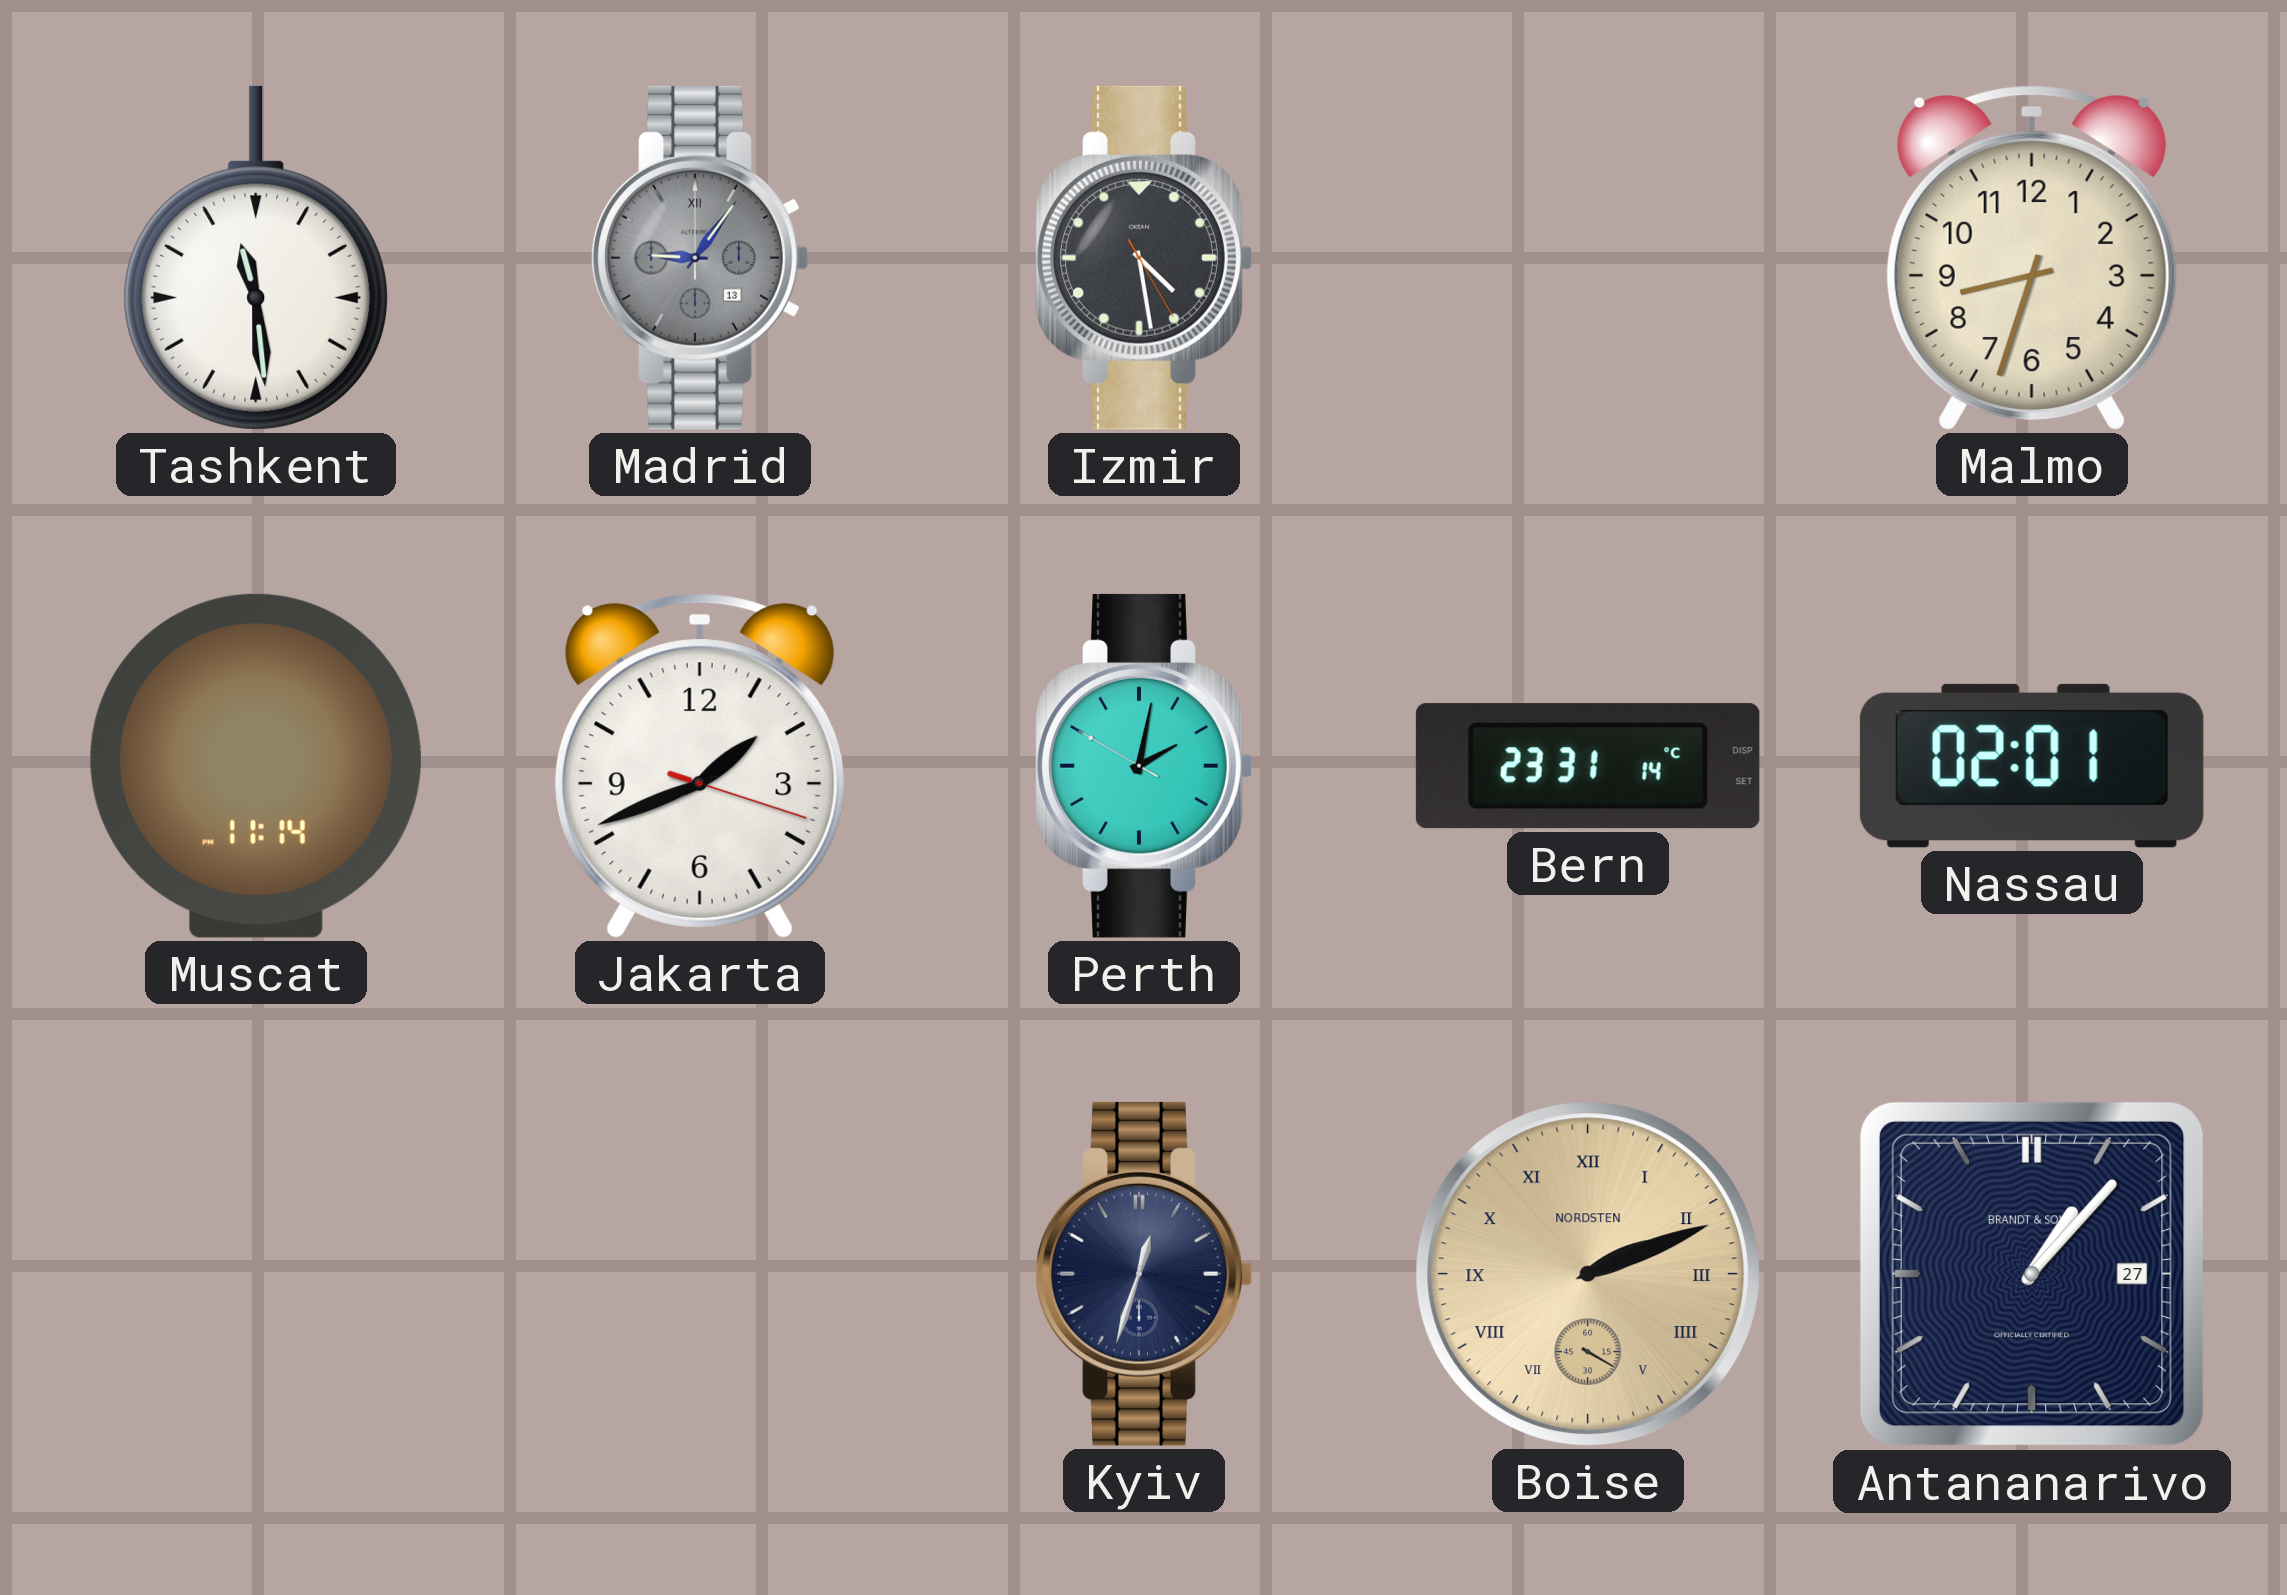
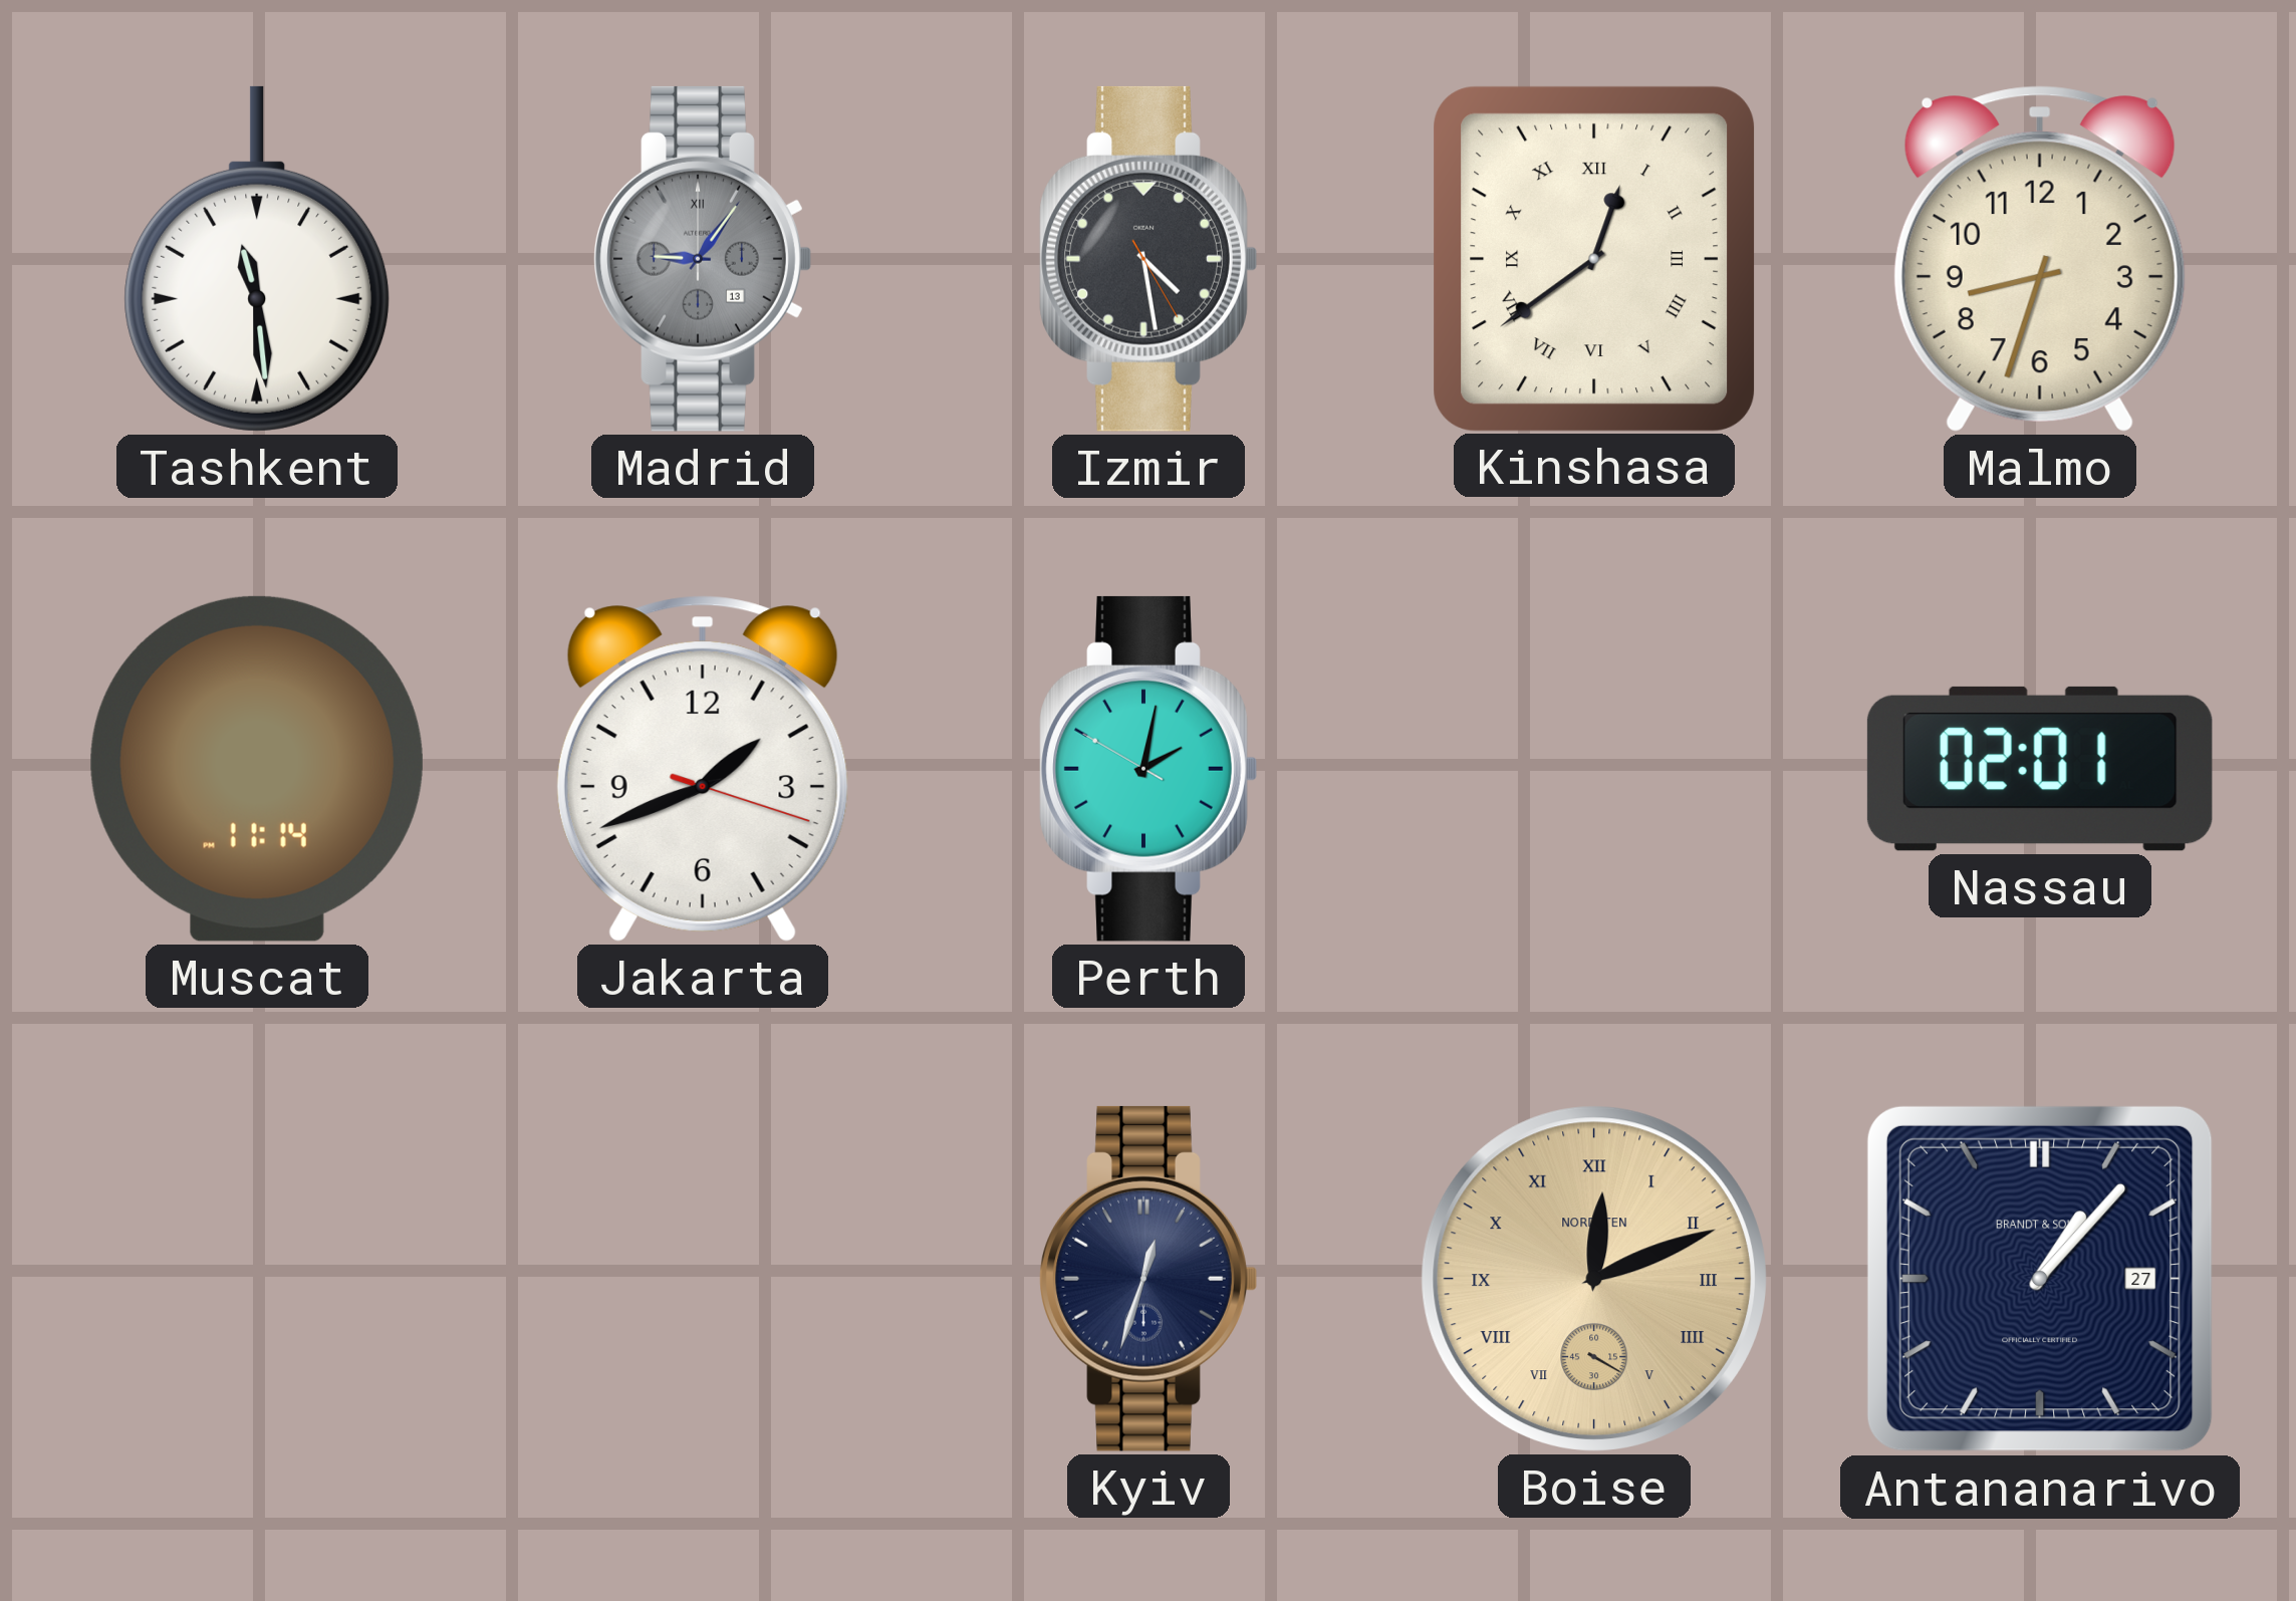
Kinshasa: none -> 12:39
Bern: 23:31 -> none
Boise: 2:11 -> 12:11
